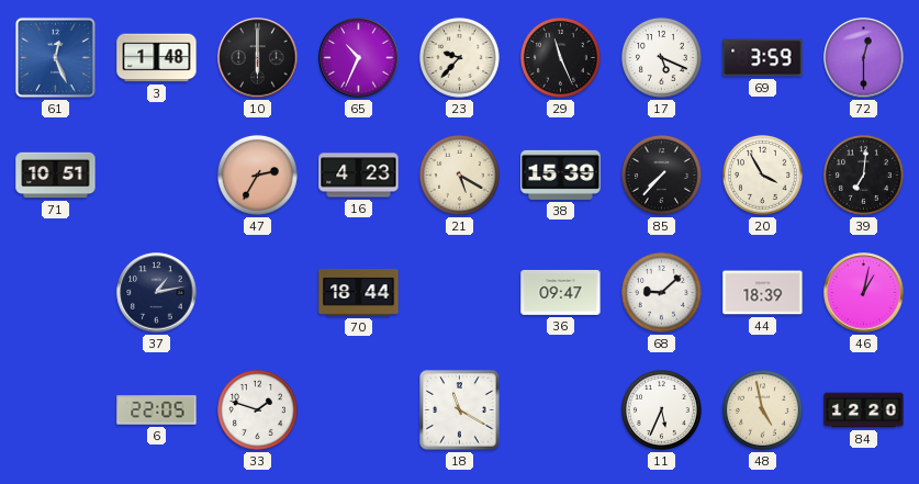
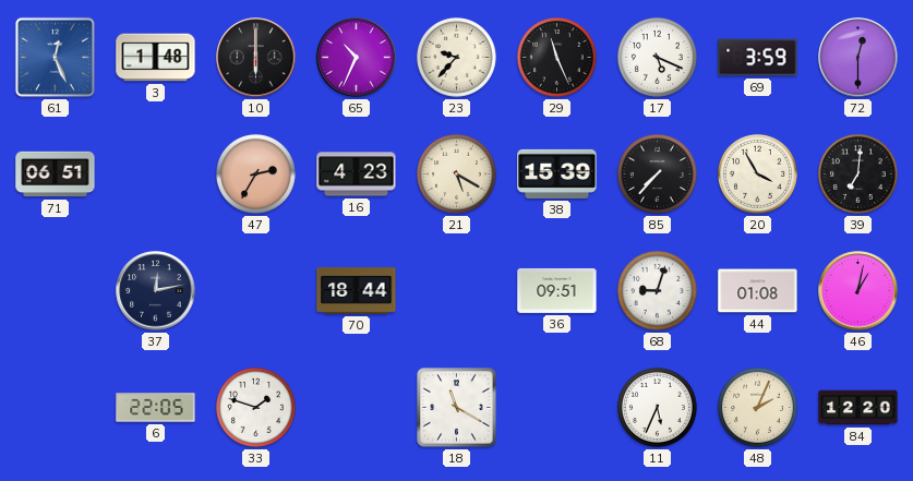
71: 10:51 -> 06:51
37: 1:13 -> 12:13
36: 09:47 -> 09:51
68: 9:08 -> 9:03
44: 18:39 -> 01:08
48: 4:58 -> 2:04
